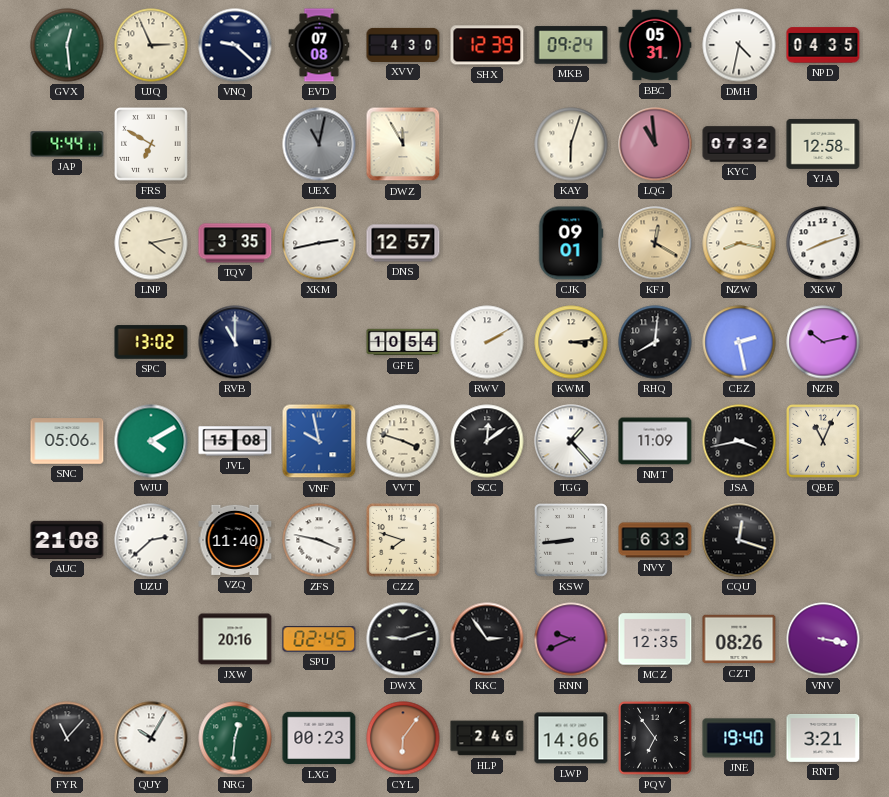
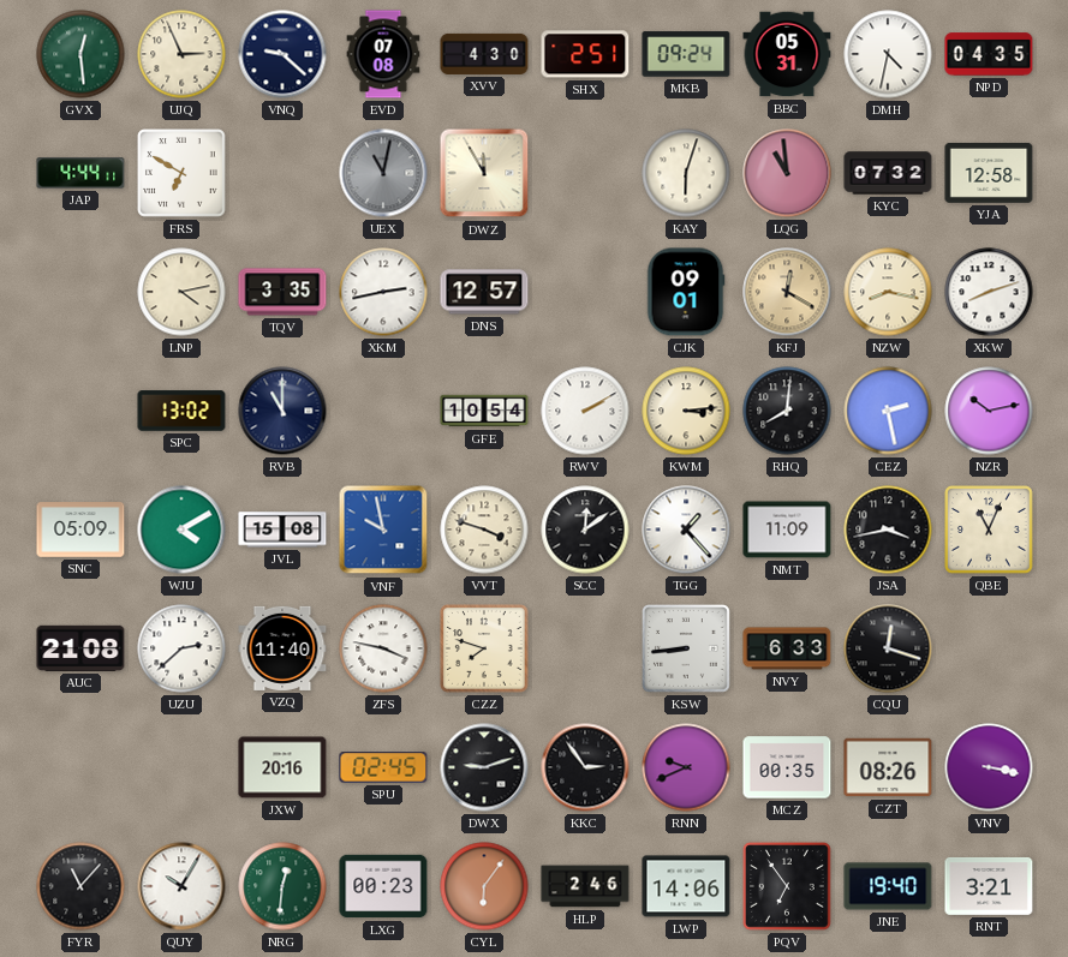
SHX: 12:39 -> 2:51
SNC: 05:06 -> 05:09
MCZ: 12:35 -> 00:35
